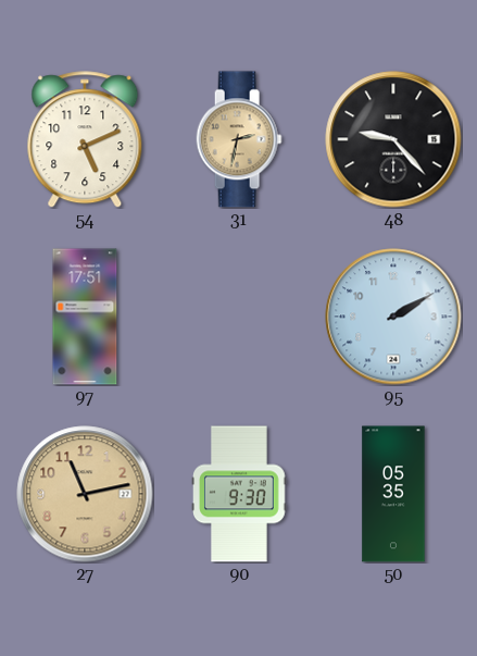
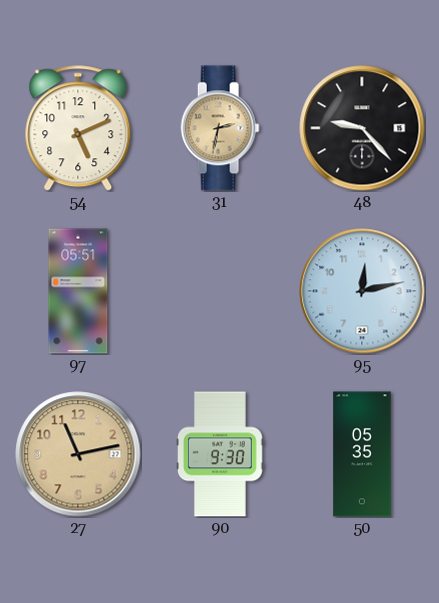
97: 17:51 -> 05:51
95: 2:10 -> 12:13
